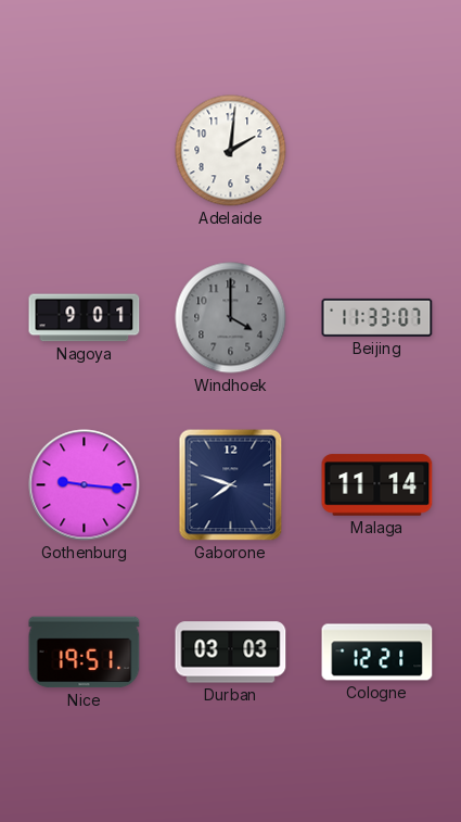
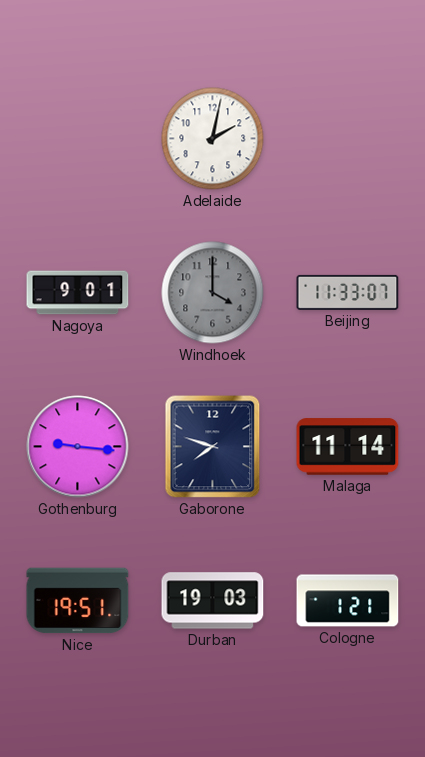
Adelaide: 2:01 -> 2:02
Durban: 03:03 -> 19:03
Cologne: 12:21 -> 1:21
